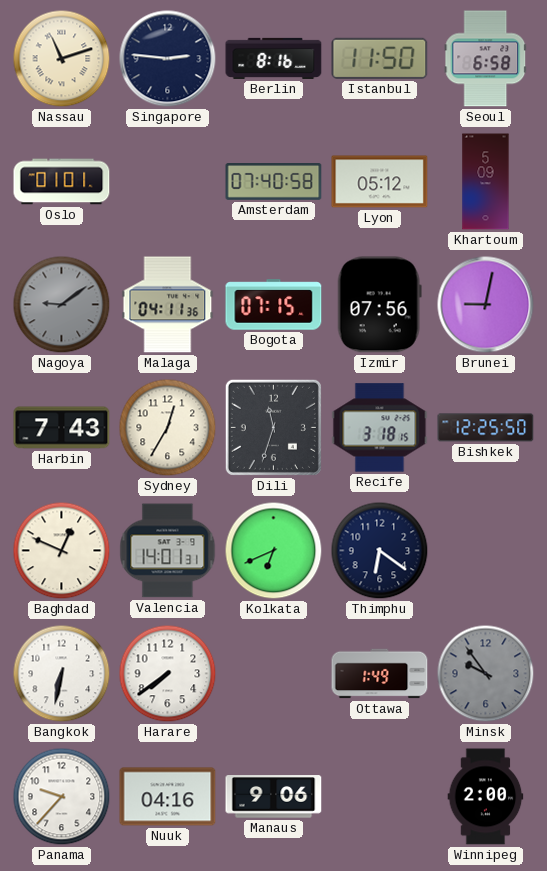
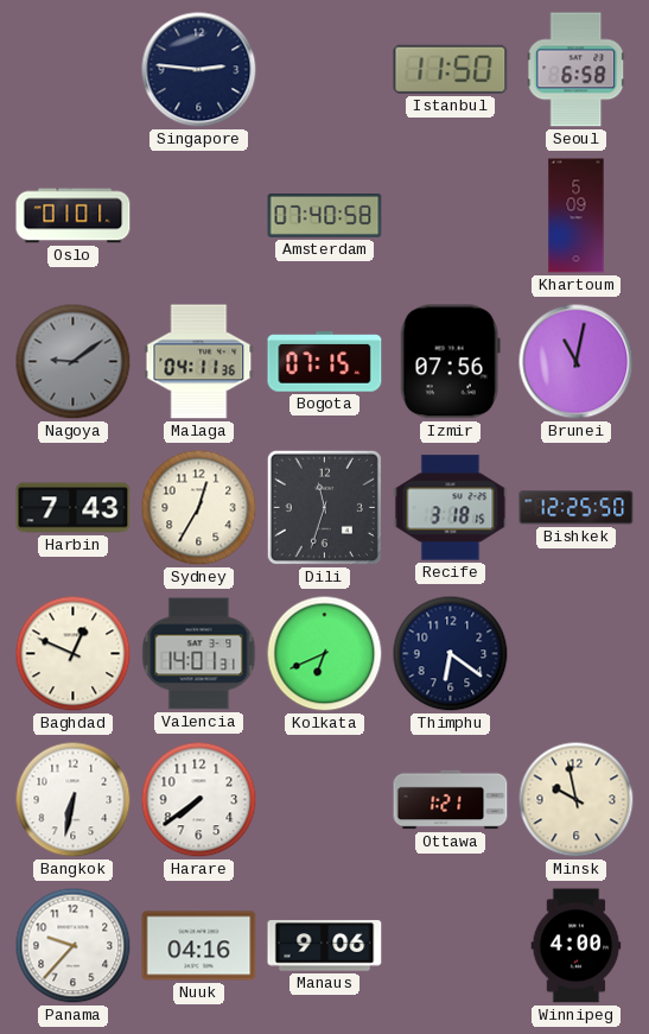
Nassau: 11:12 -> none
Berlin: 8:16 -> none
Lyon: 05:12 -> none
Brunei: 9:02 -> 11:02
Ottawa: 1:49 -> 1:21
Minsk: 9:54 -> 9:58
Minsk dial: grey -> cream
Winnipeg: 2:00 -> 4:00
